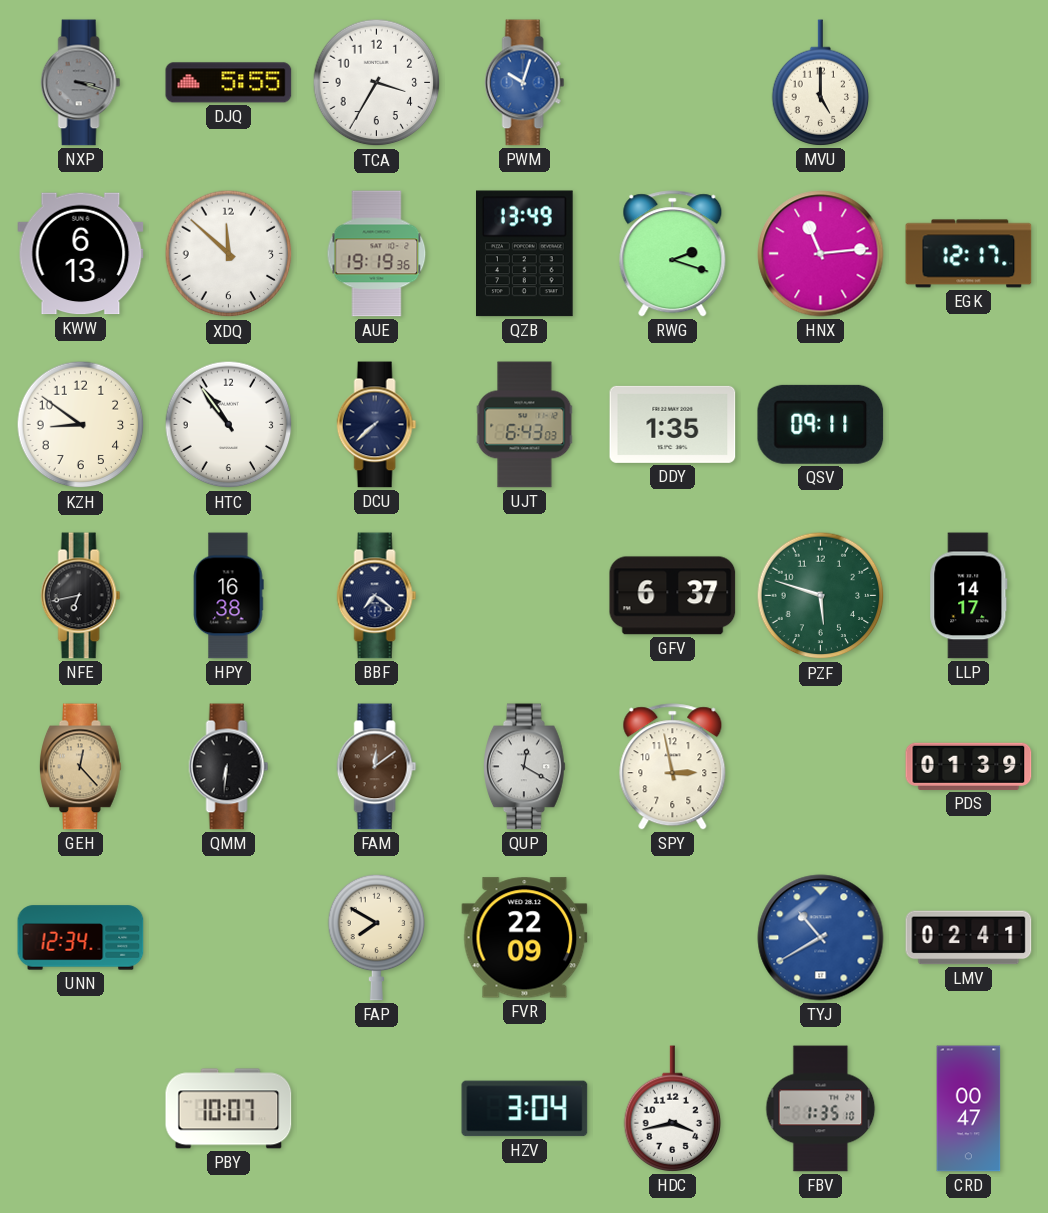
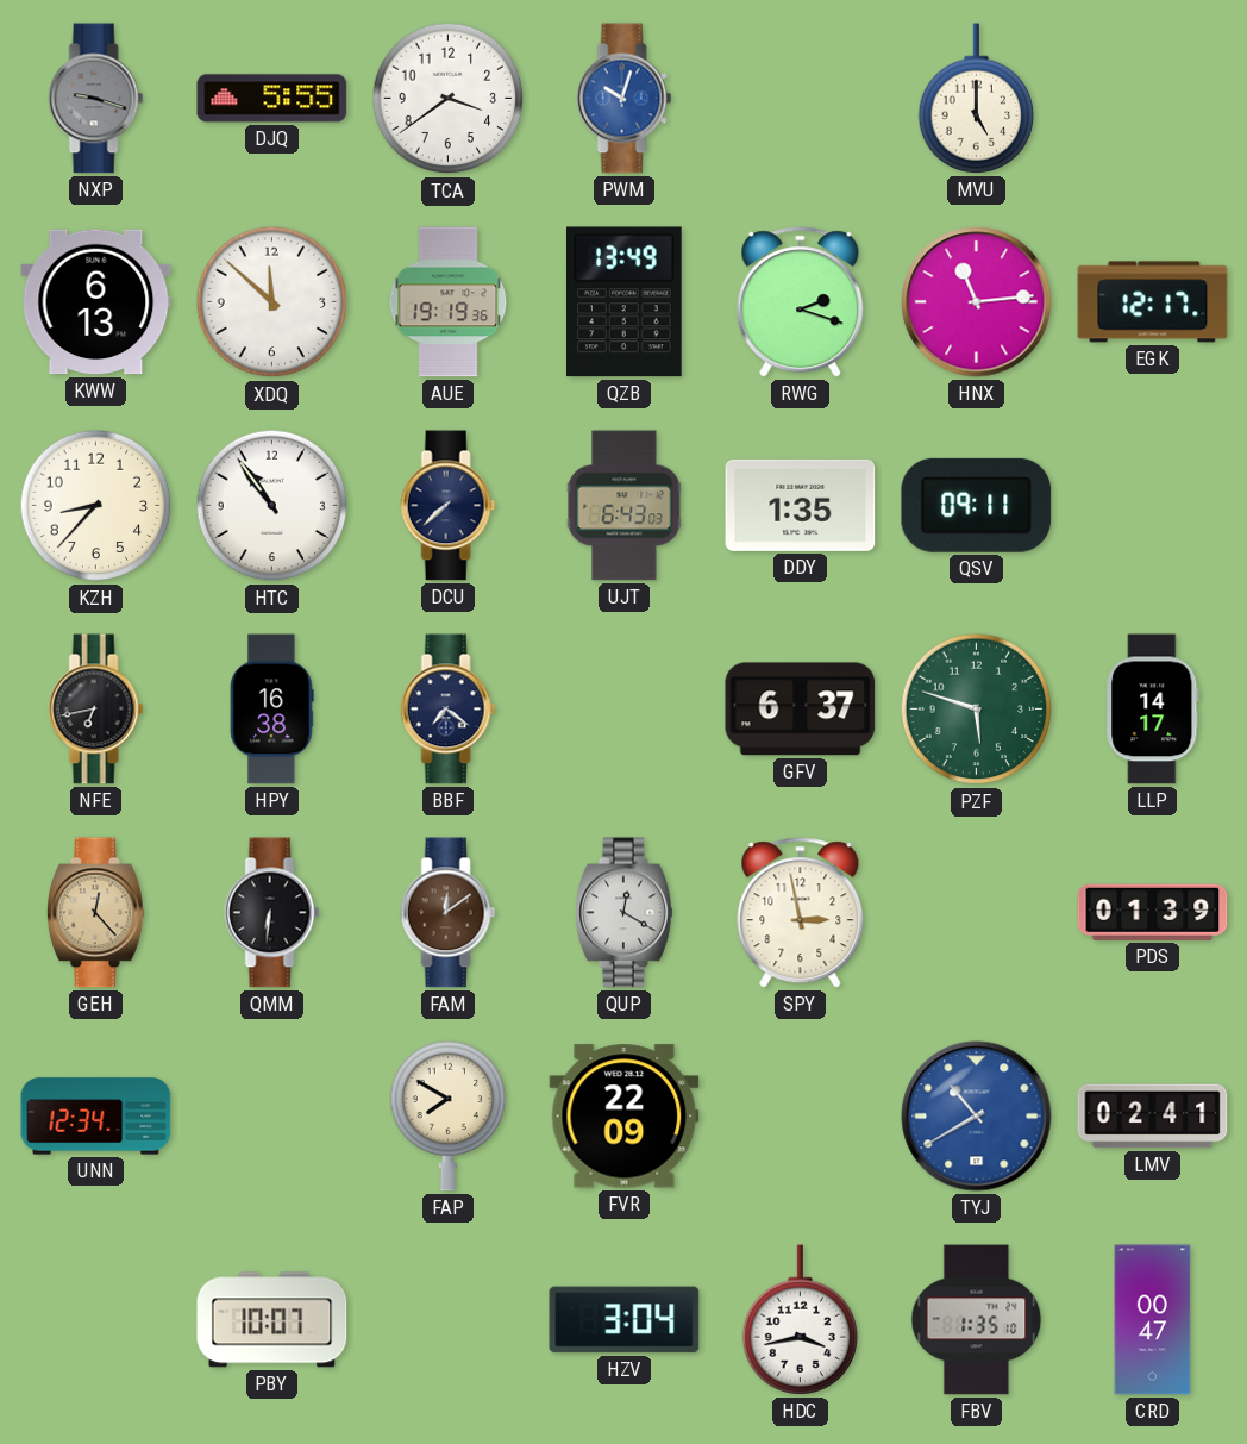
NXP: 3:18 -> 9:18
TCA: 3:35 -> 3:39
KZH: 8:51 -> 8:37
